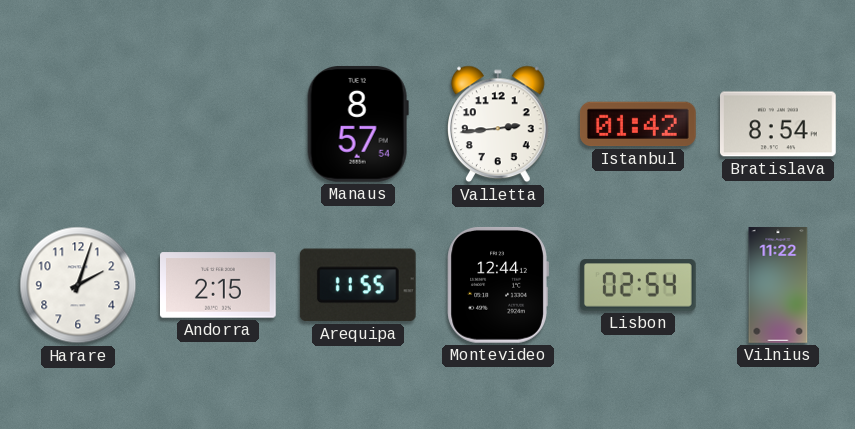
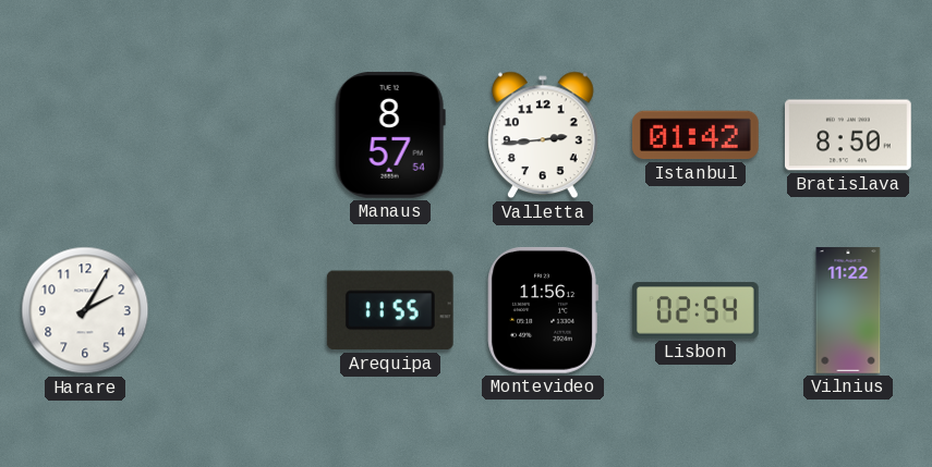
Bratislava: 8:54 -> 8:50
Harare: 2:03 -> 2:05
Andorra: 2:15 -> none
Montevideo: 12:44 -> 11:56
